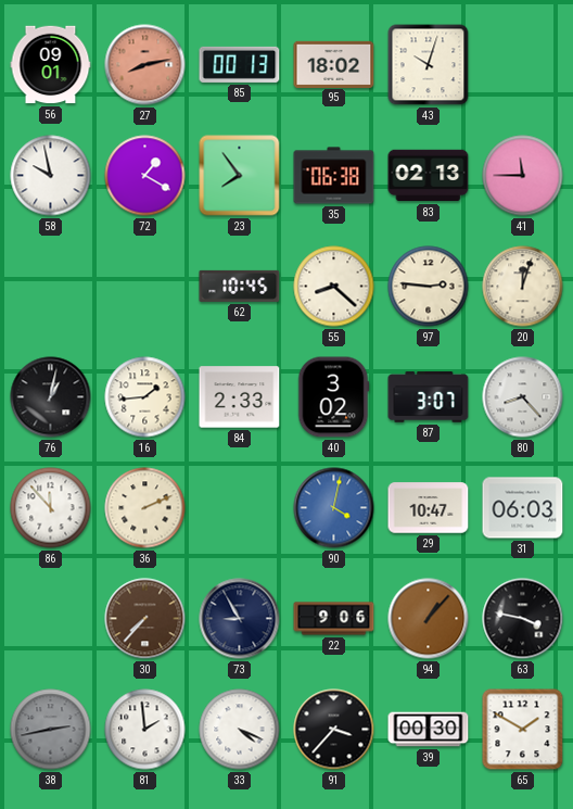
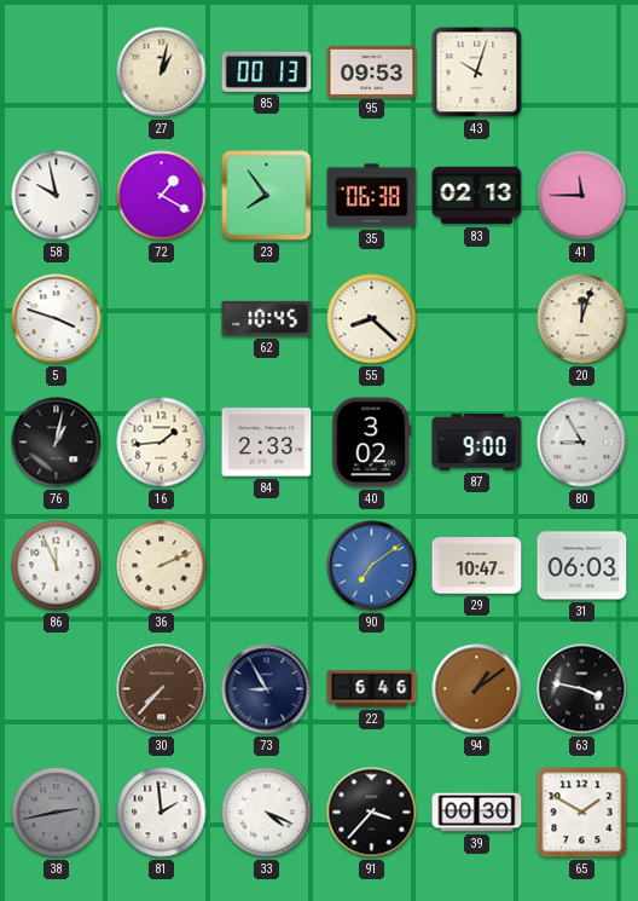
56: 09:01 -> none
27: 8:13 -> 1:02
27 dial: salmon -> cream
95: 18:02 -> 09:53
5: none -> 3:48
97: 2:46 -> none
87: 3:07 -> 9:00
80: 8:23 -> 8:55
86: 11:53 -> 11:56
90: 4:02 -> 7:09
22: 9:06 -> 6:46
94: 1:07 -> 1:09
